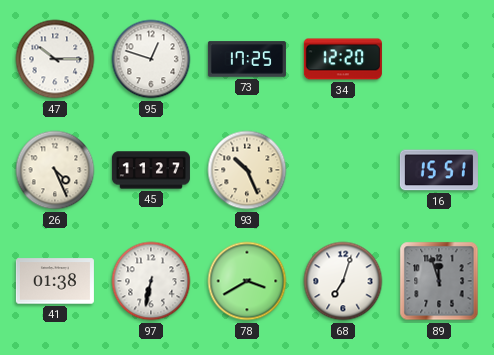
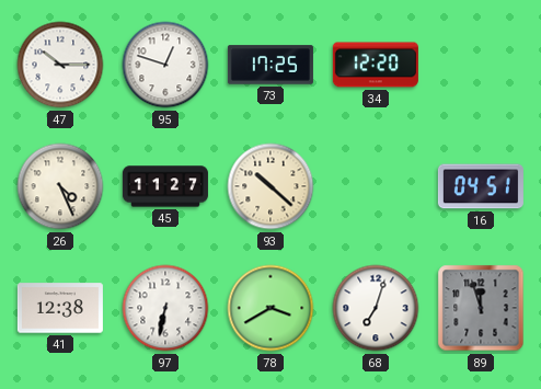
93: 10:26 -> 10:22
16: 15:51 -> 04:51
41: 01:38 -> 12:38
